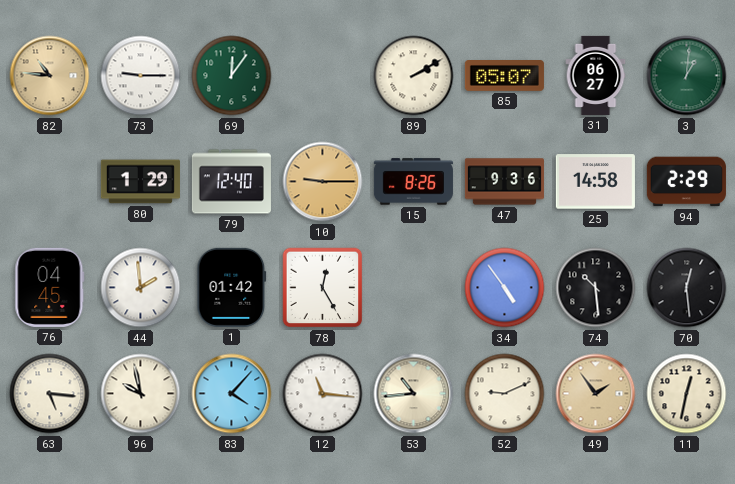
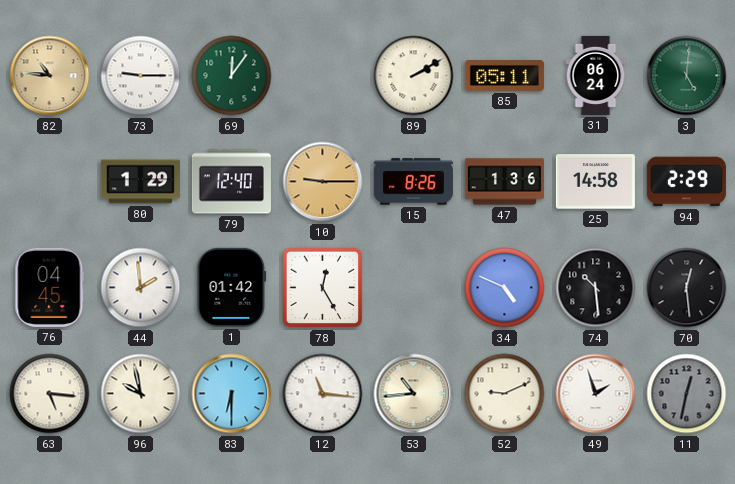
85: 05:07 -> 05:11
31: 06:27 -> 06:24
3: 1:01 -> 5:01
47: 9:36 -> 1:36
34: 4:54 -> 4:49
83: 4:07 -> 6:30
49: 1:54 -> 1:57
49 dial: champagne -> white
11 dial: cream -> grey
